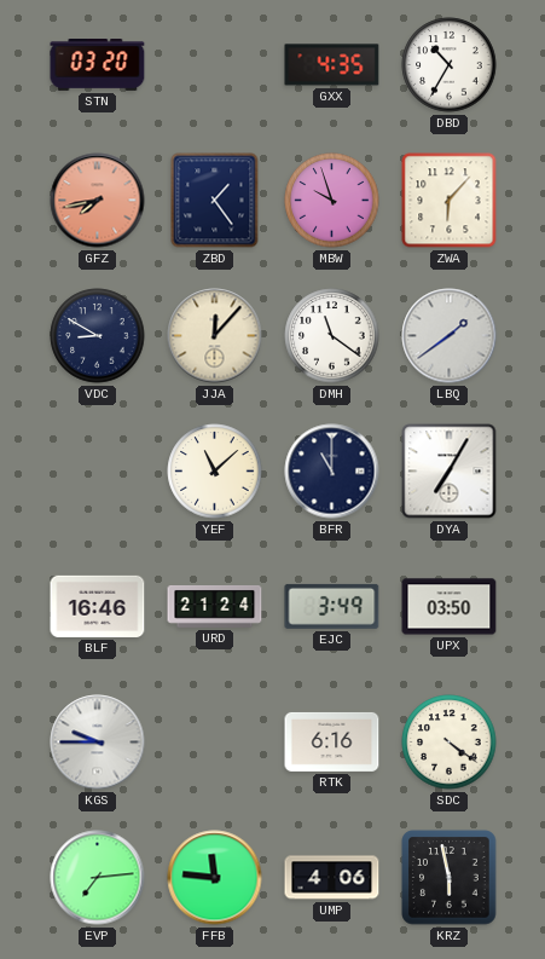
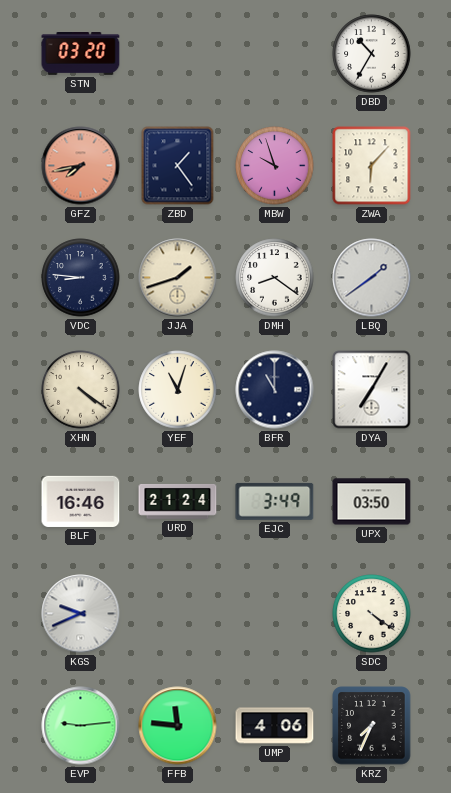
GXX: 4:35 -> none
VDC: 8:50 -> 8:46
JJA: 12:07 -> 1:42
DMH: 11:21 -> 8:21
XHN: none -> 4:21
YEF: 11:08 -> 11:03
KGS: 9:45 -> 9:41
RTK: 6:16 -> none
EVP: 7:14 -> 9:14
KRZ: 5:58 -> 7:34
